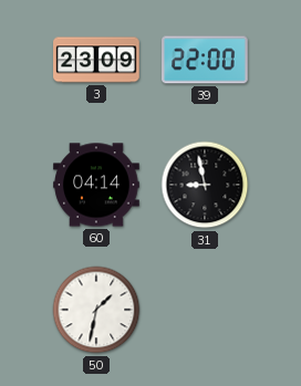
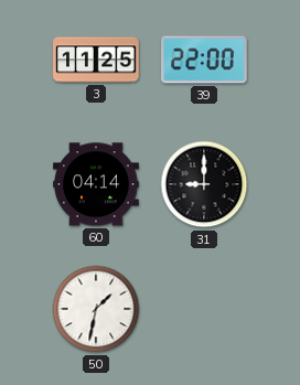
3: 23:09 -> 11:25
31: 8:58 -> 9:00
